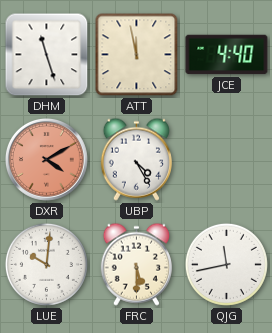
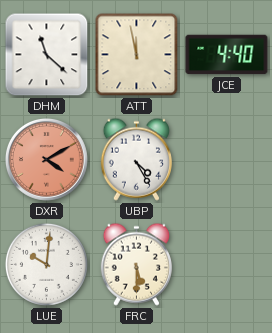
DHM: 11:27 -> 11:22
QJG: 11:43 -> none
